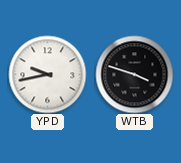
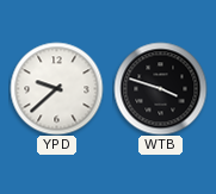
YPD: 9:43 -> 9:38
